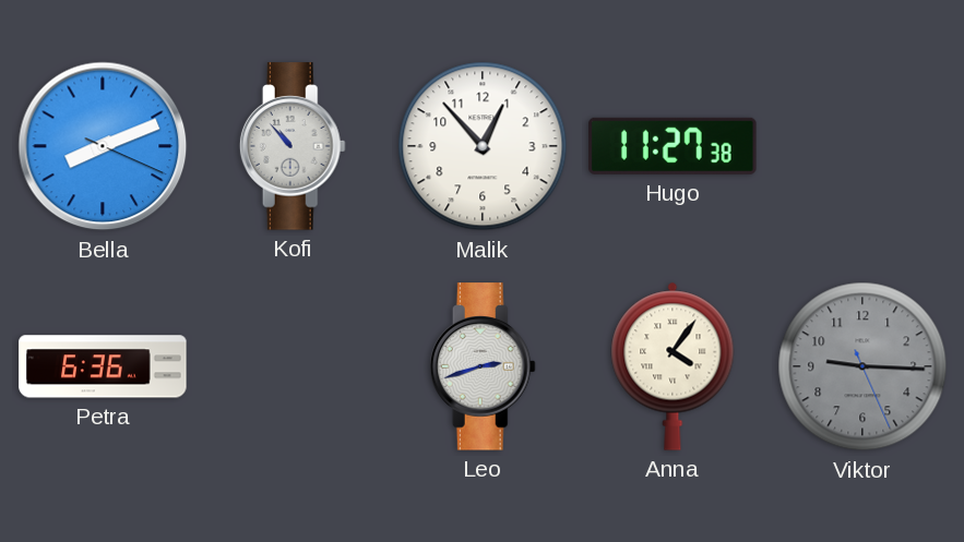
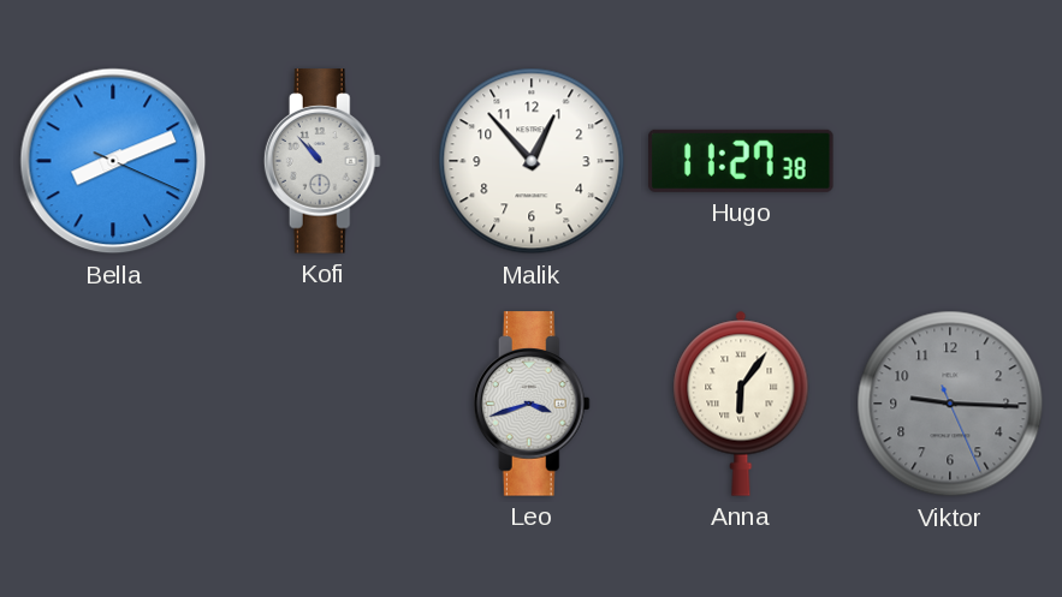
Petra: 6:36 -> none
Leo: 2:42 -> 3:42
Anna: 4:06 -> 6:06
